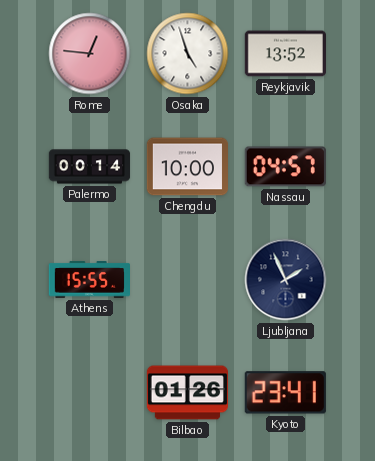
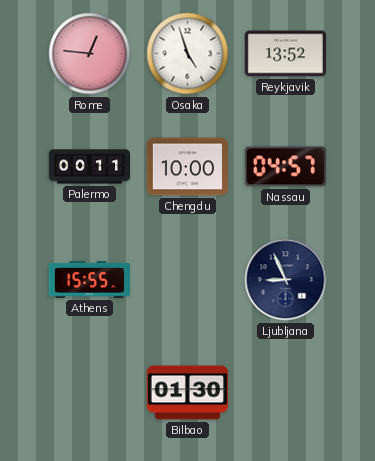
Palermo: 00:14 -> 00:11
Ljubljana: 1:56 -> 8:56
Bilbao: 01:26 -> 01:30
Kyoto: 23:41 -> none
